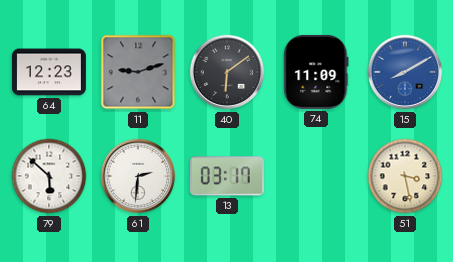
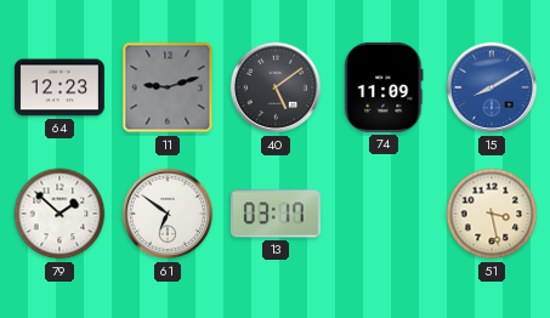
40: 6:09 -> 5:09
79: 5:52 -> 1:52
61: 2:31 -> 6:51
